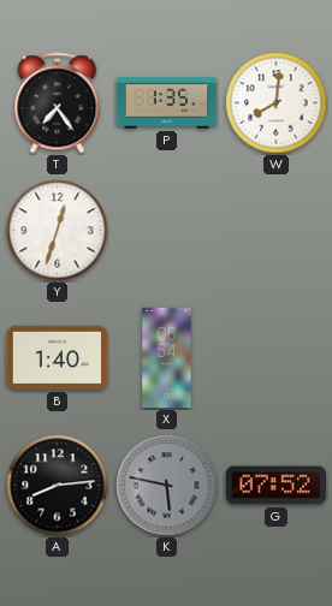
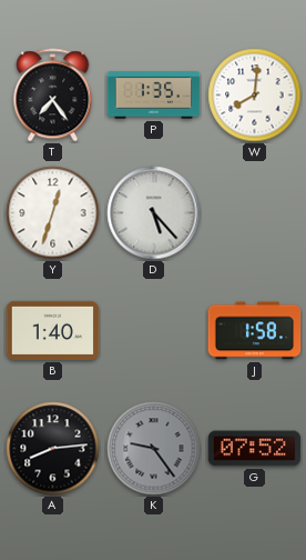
D: none -> 5:23
X: 06:54 -> none
J: none -> 1:58
K: 5:47 -> 9:24
